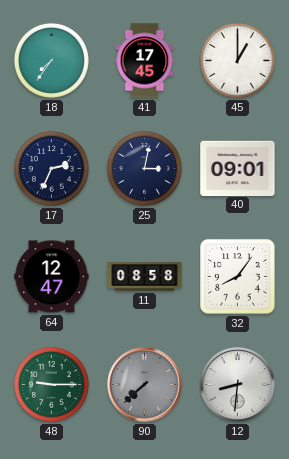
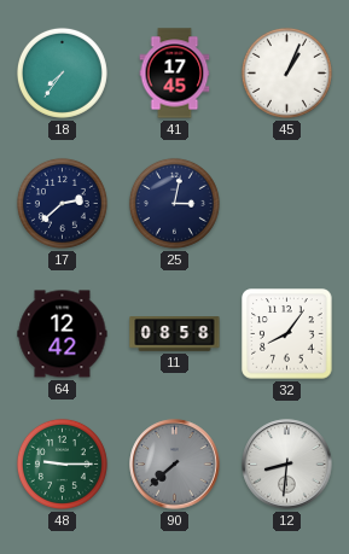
45: 1:00 -> 1:04
17: 2:34 -> 2:38
40: 09:01 -> none
64: 12:47 -> 12:42
